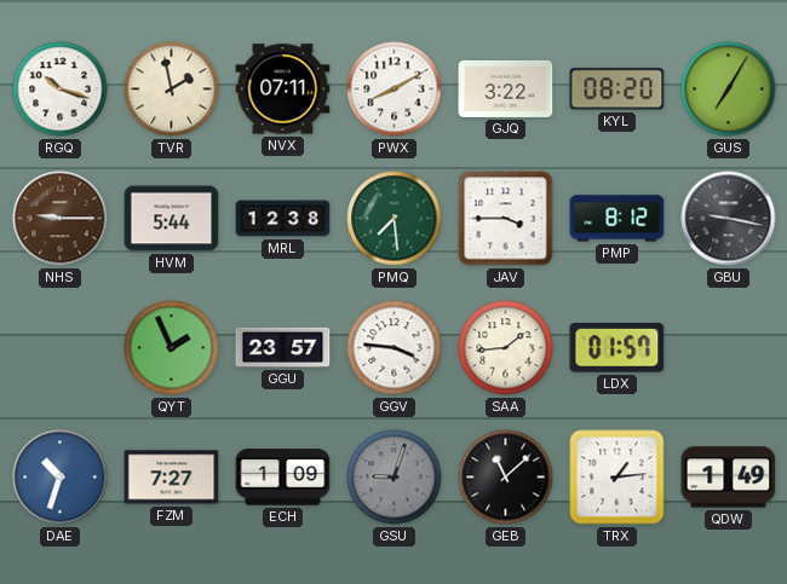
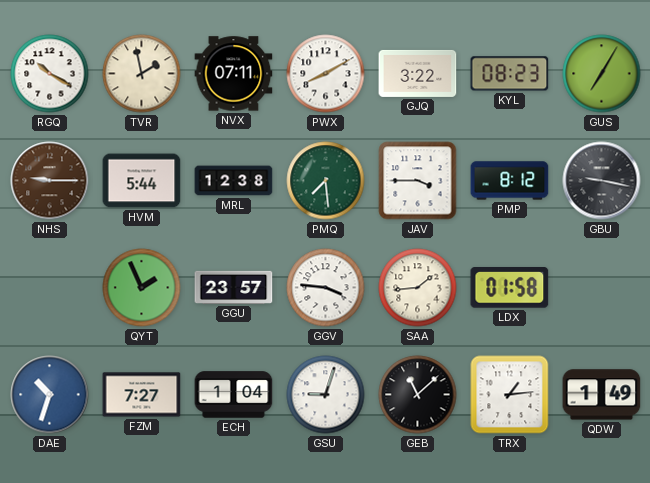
RGQ: 10:18 -> 10:20
KYL: 08:20 -> 08:23
LDX: 01:57 -> 01:58
ECH: 1:09 -> 1:04
GSU dial: grey -> white
